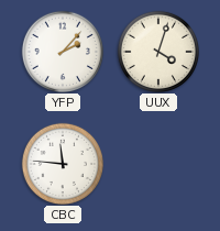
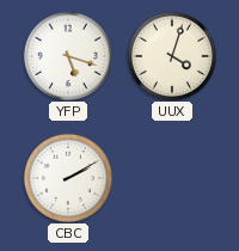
YFP: 2:07 -> 5:18
CBC: 11:46 -> 2:10
